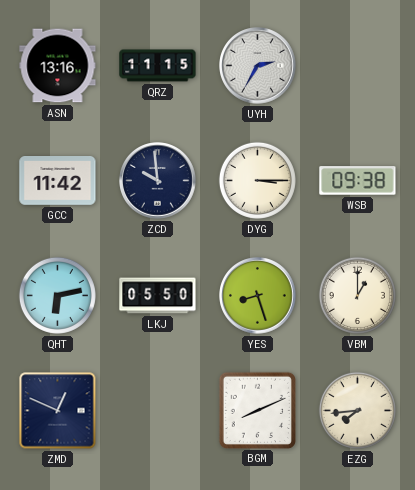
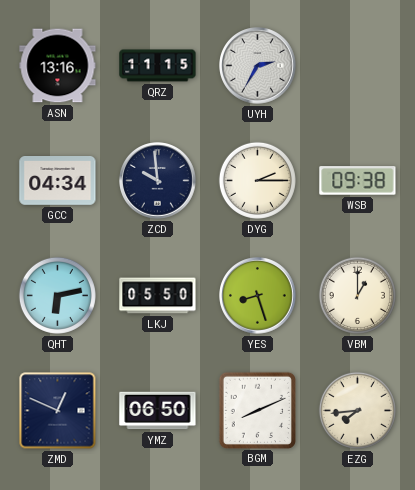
GCC: 11:42 -> 04:34
DYG: 3:15 -> 2:15
YMZ: none -> 06:50
